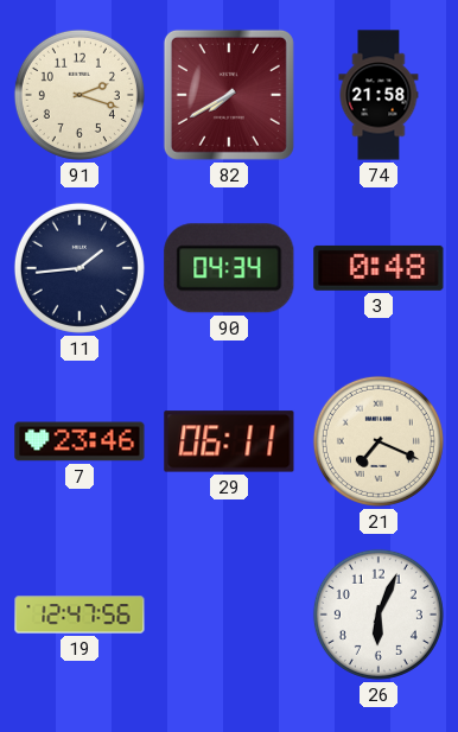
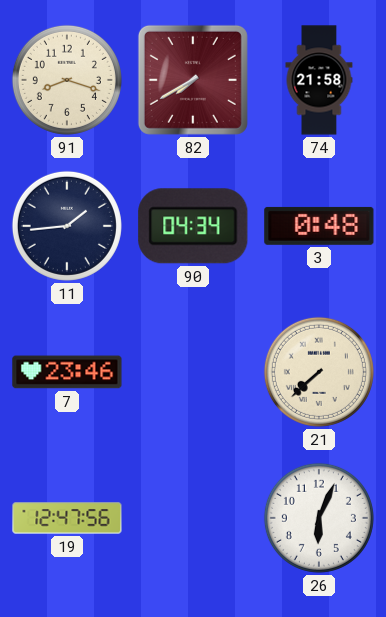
91: 2:18 -> 8:18
29: 06:11 -> none
21: 7:19 -> 7:38
